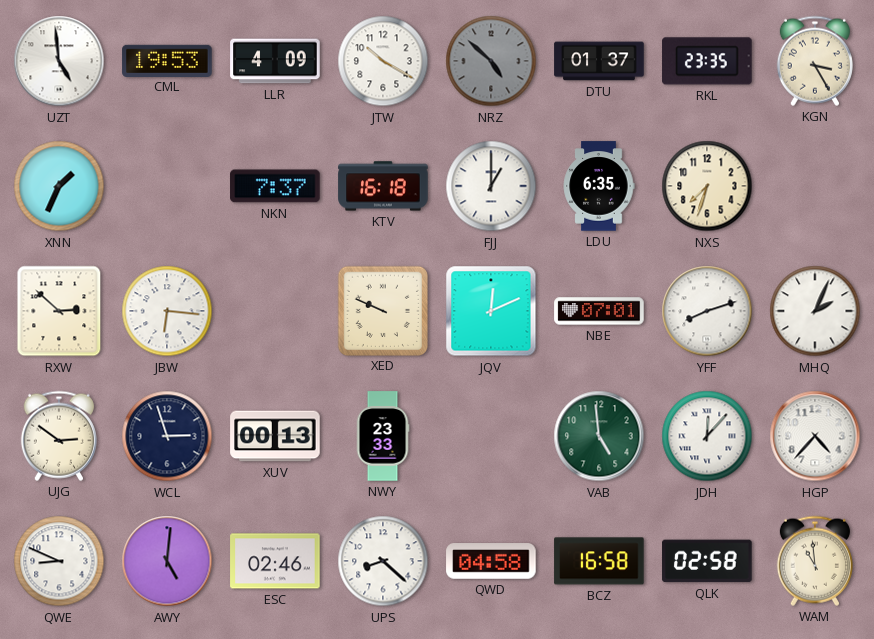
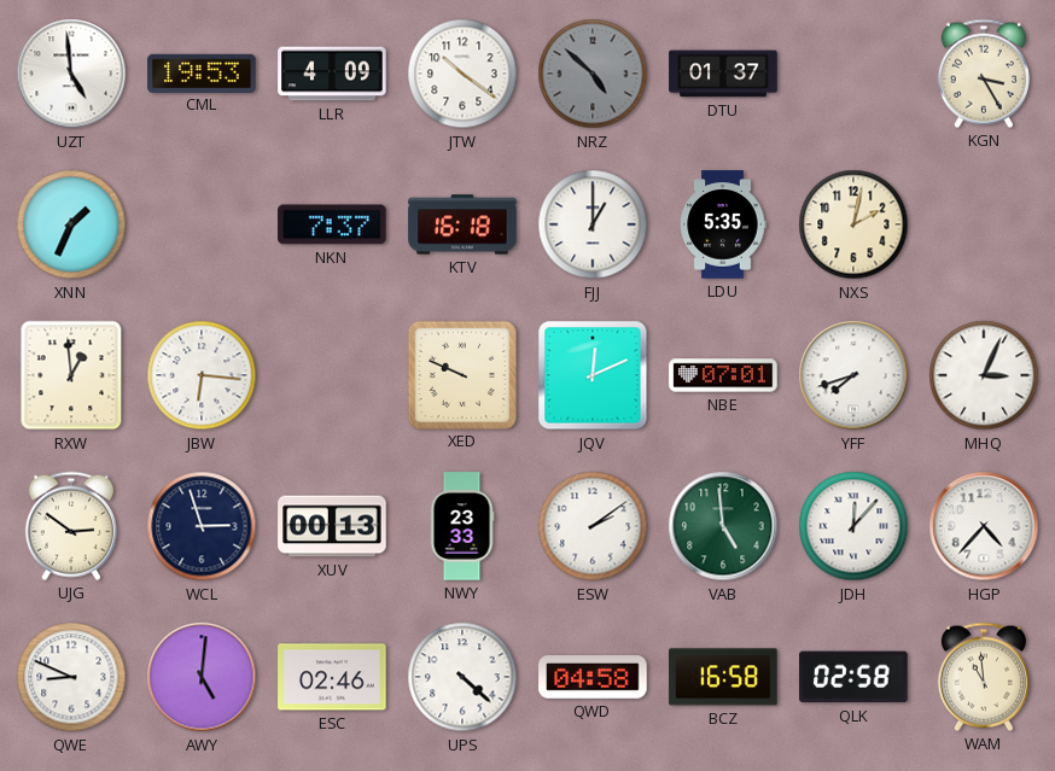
JTW: 10:20 -> 10:21
RKL: 23:35 -> none
LDU: 6:35 -> 5:35
NXS: 7:33 -> 2:02
RXW: 2:52 -> 12:59
YFF: 8:12 -> 7:42
MHQ: 2:04 -> 3:04
ESW: none -> 2:09
UPS: 8:22 -> 4:22
